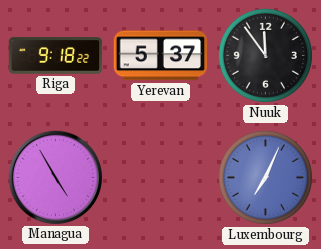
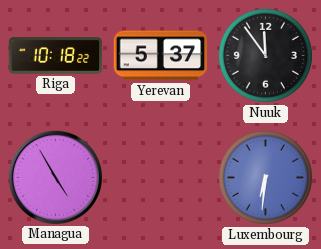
Riga: 9:18 -> 10:18
Luxembourg: 7:04 -> 6:31
